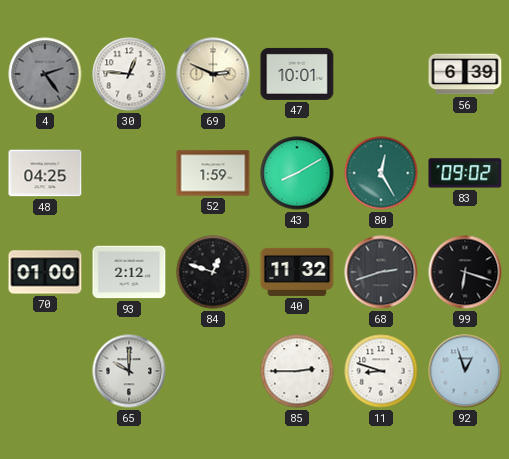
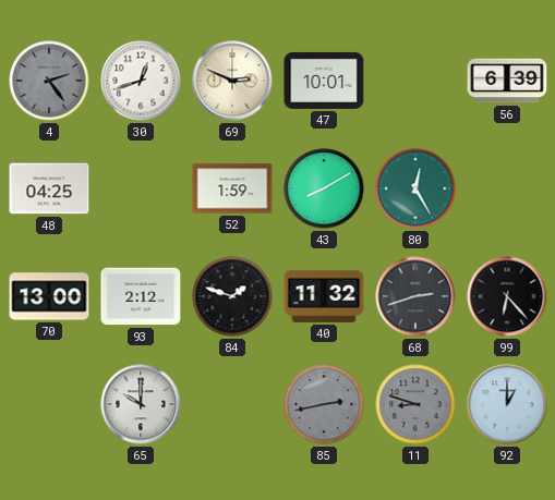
30: 12:46 -> 12:42
83: 09:02 -> none
70: 01:00 -> 13:00
84: 12:48 -> 1:48
99: 6:18 -> 6:23
85: 2:45 -> 2:43
85 dial: white -> grey
11 dial: white -> grey
92: 12:57 -> 1:00
